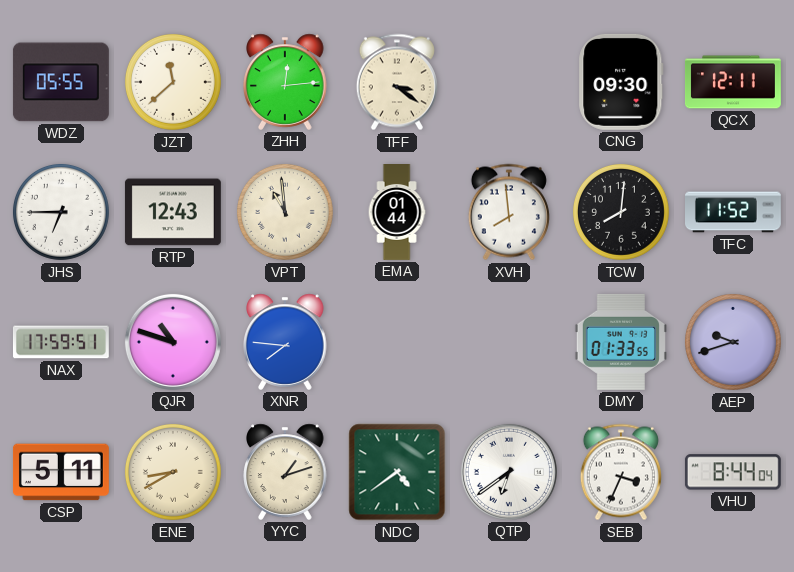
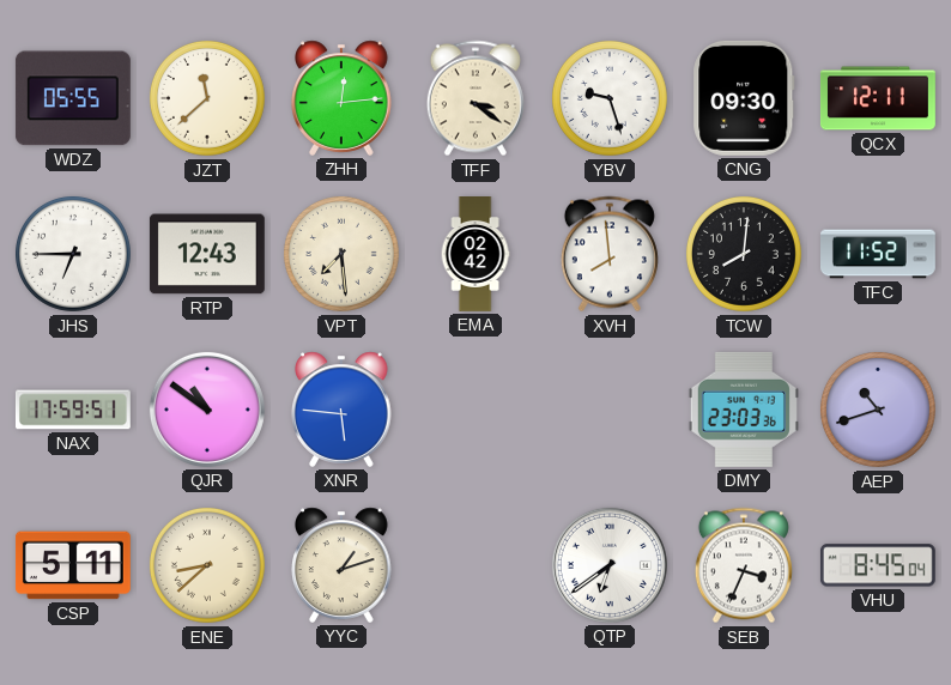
YBV: none -> 9:27
VPT: 10:59 -> 7:29
EMA: 01:44 -> 02:42
QJR: 10:48 -> 10:51
XNR: 7:46 -> 5:46
DMY: 01:33 -> 23:03
AEP: 9:42 -> 10:42
ENE: 8:40 -> 8:38
NDC: 4:39 -> none
VHU: 8:44 -> 8:45
